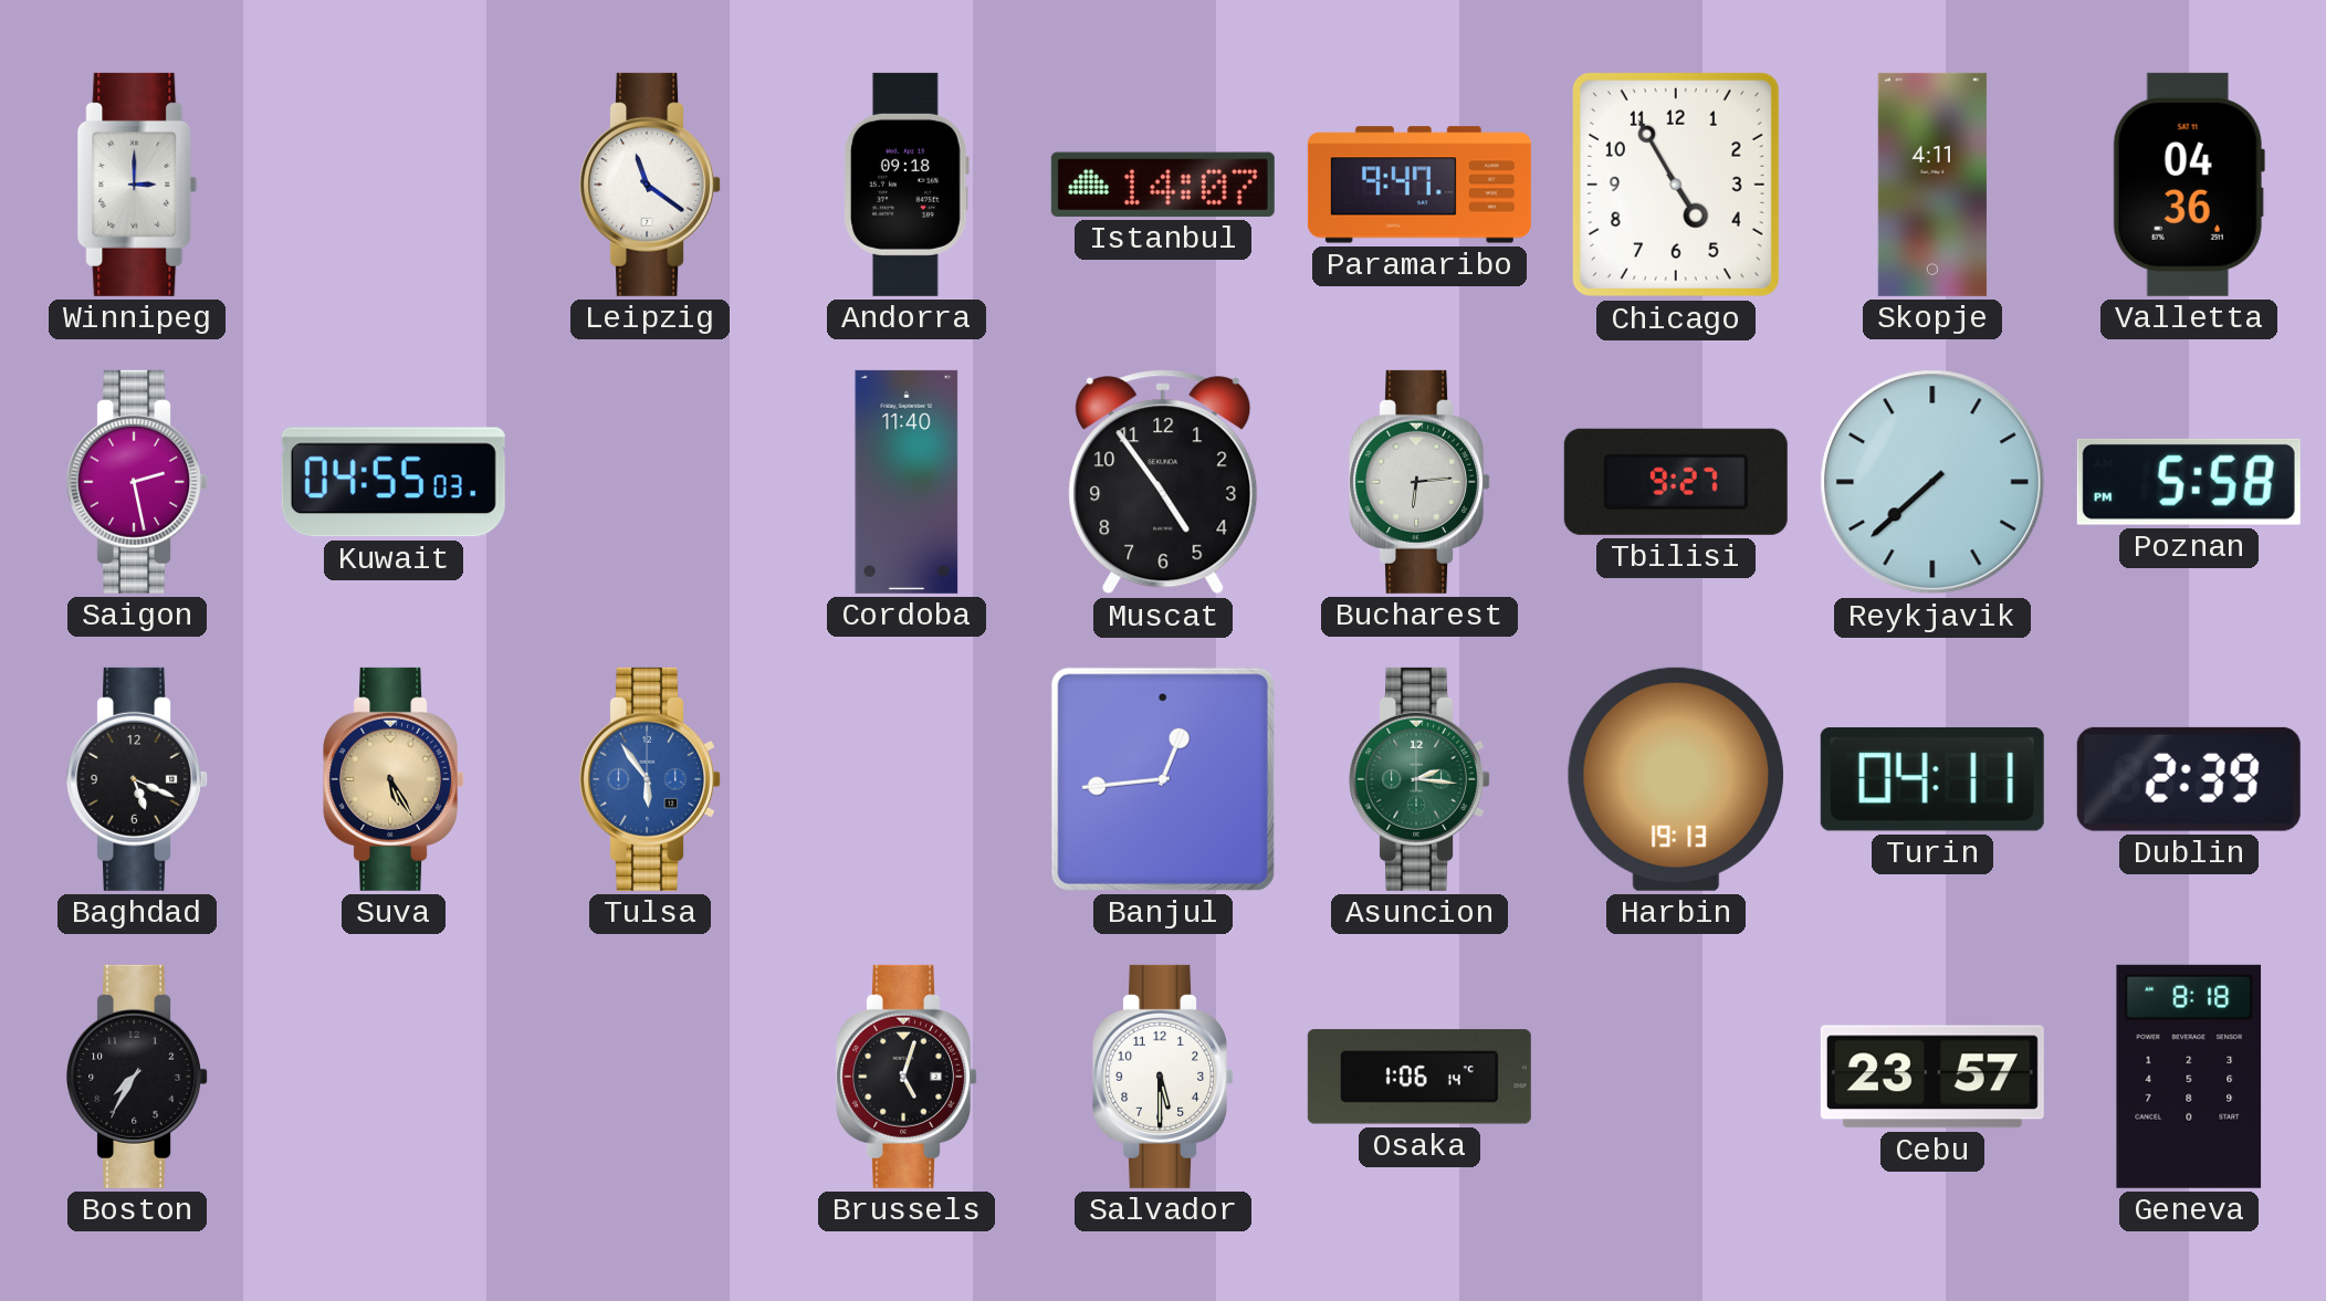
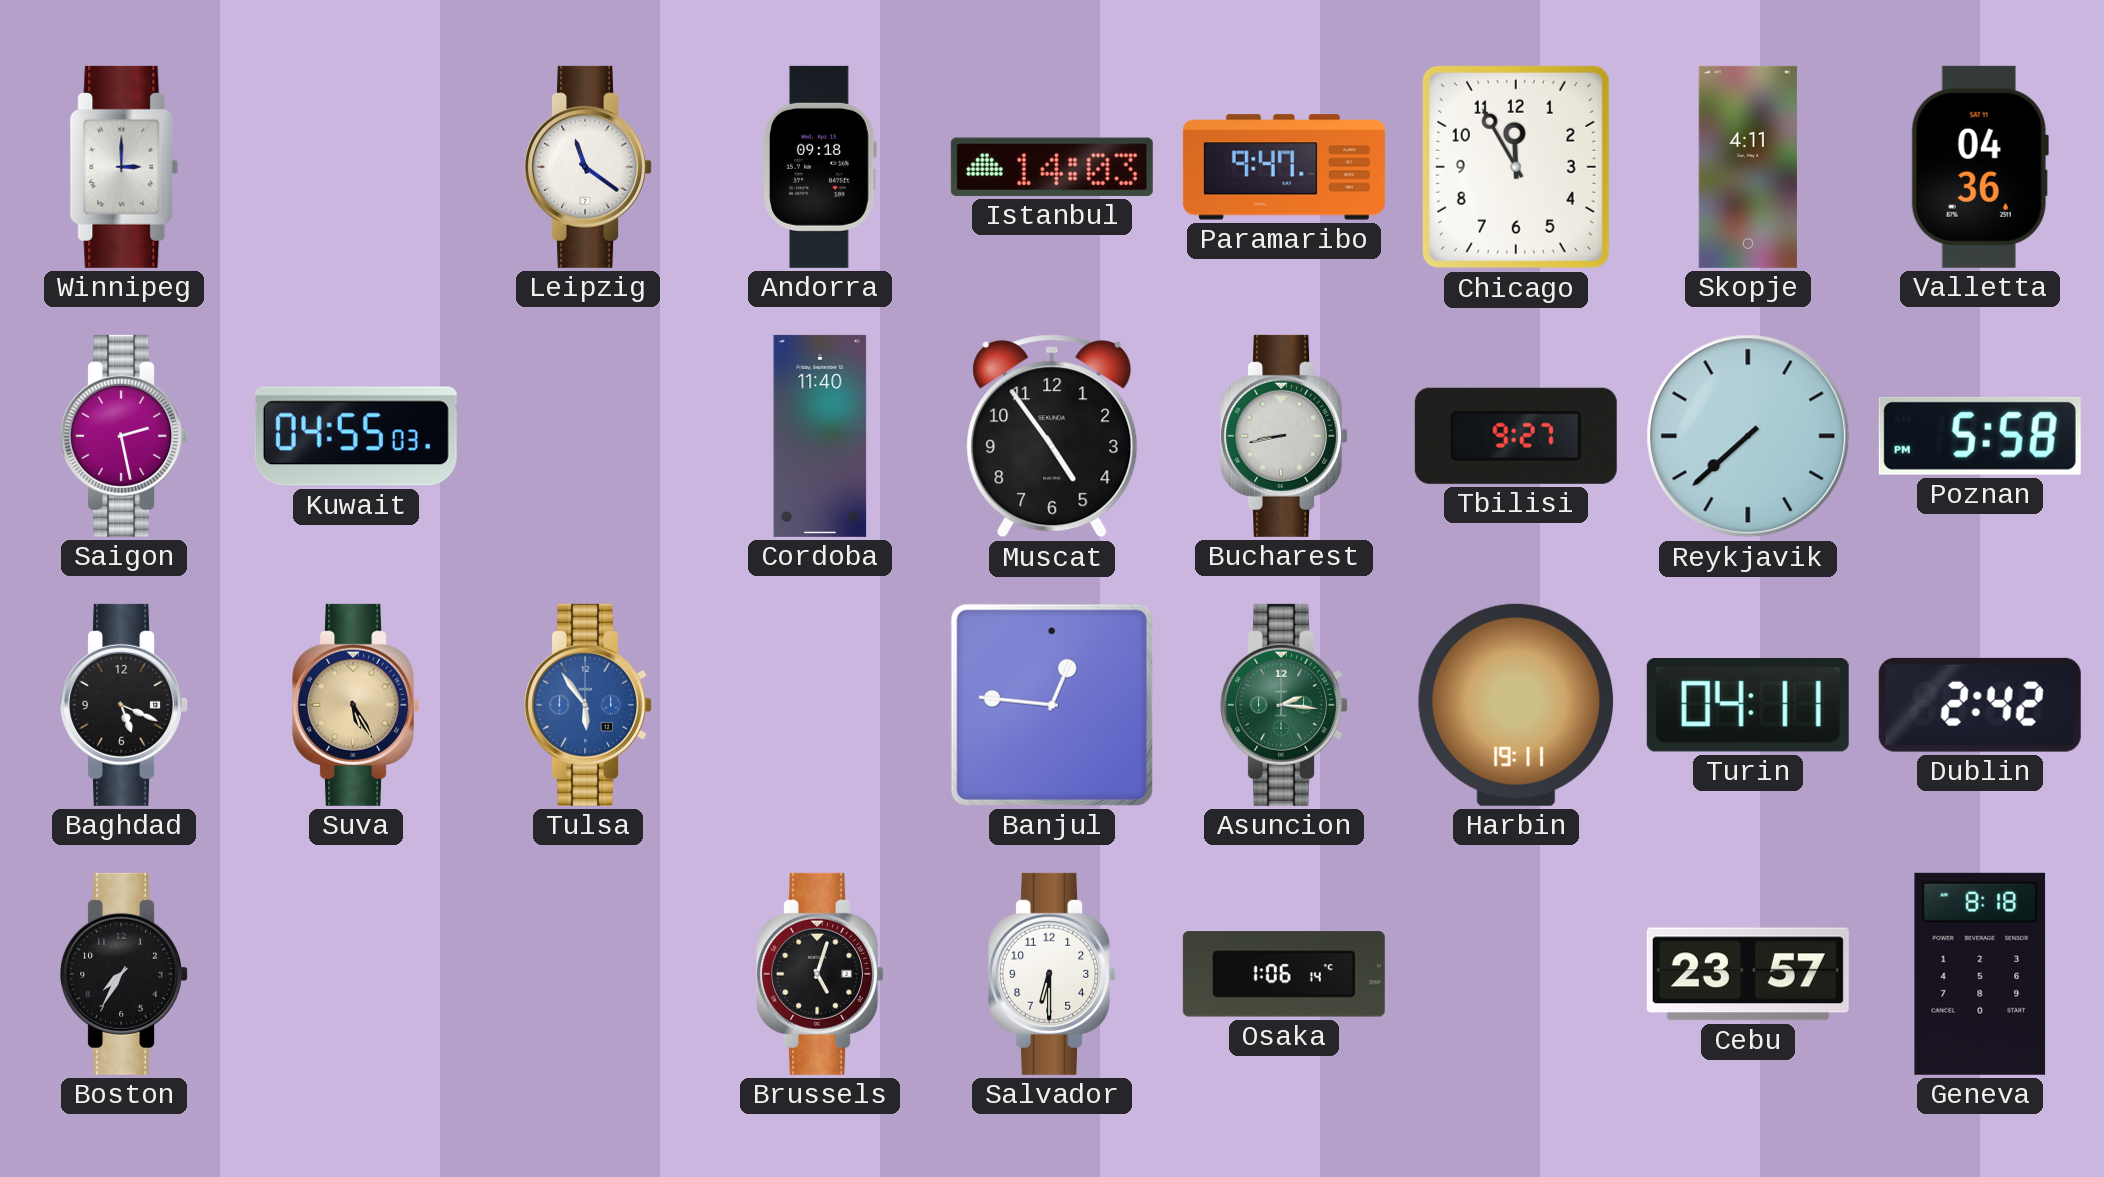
Istanbul: 14:07 -> 14:03
Chicago: 4:55 -> 11:55
Bucharest: 6:14 -> 8:43
Banjul: 12:44 -> 12:46
Harbin: 19:13 -> 19:11
Dublin: 2:39 -> 2:42
Salvador: 5:30 -> 6:30
